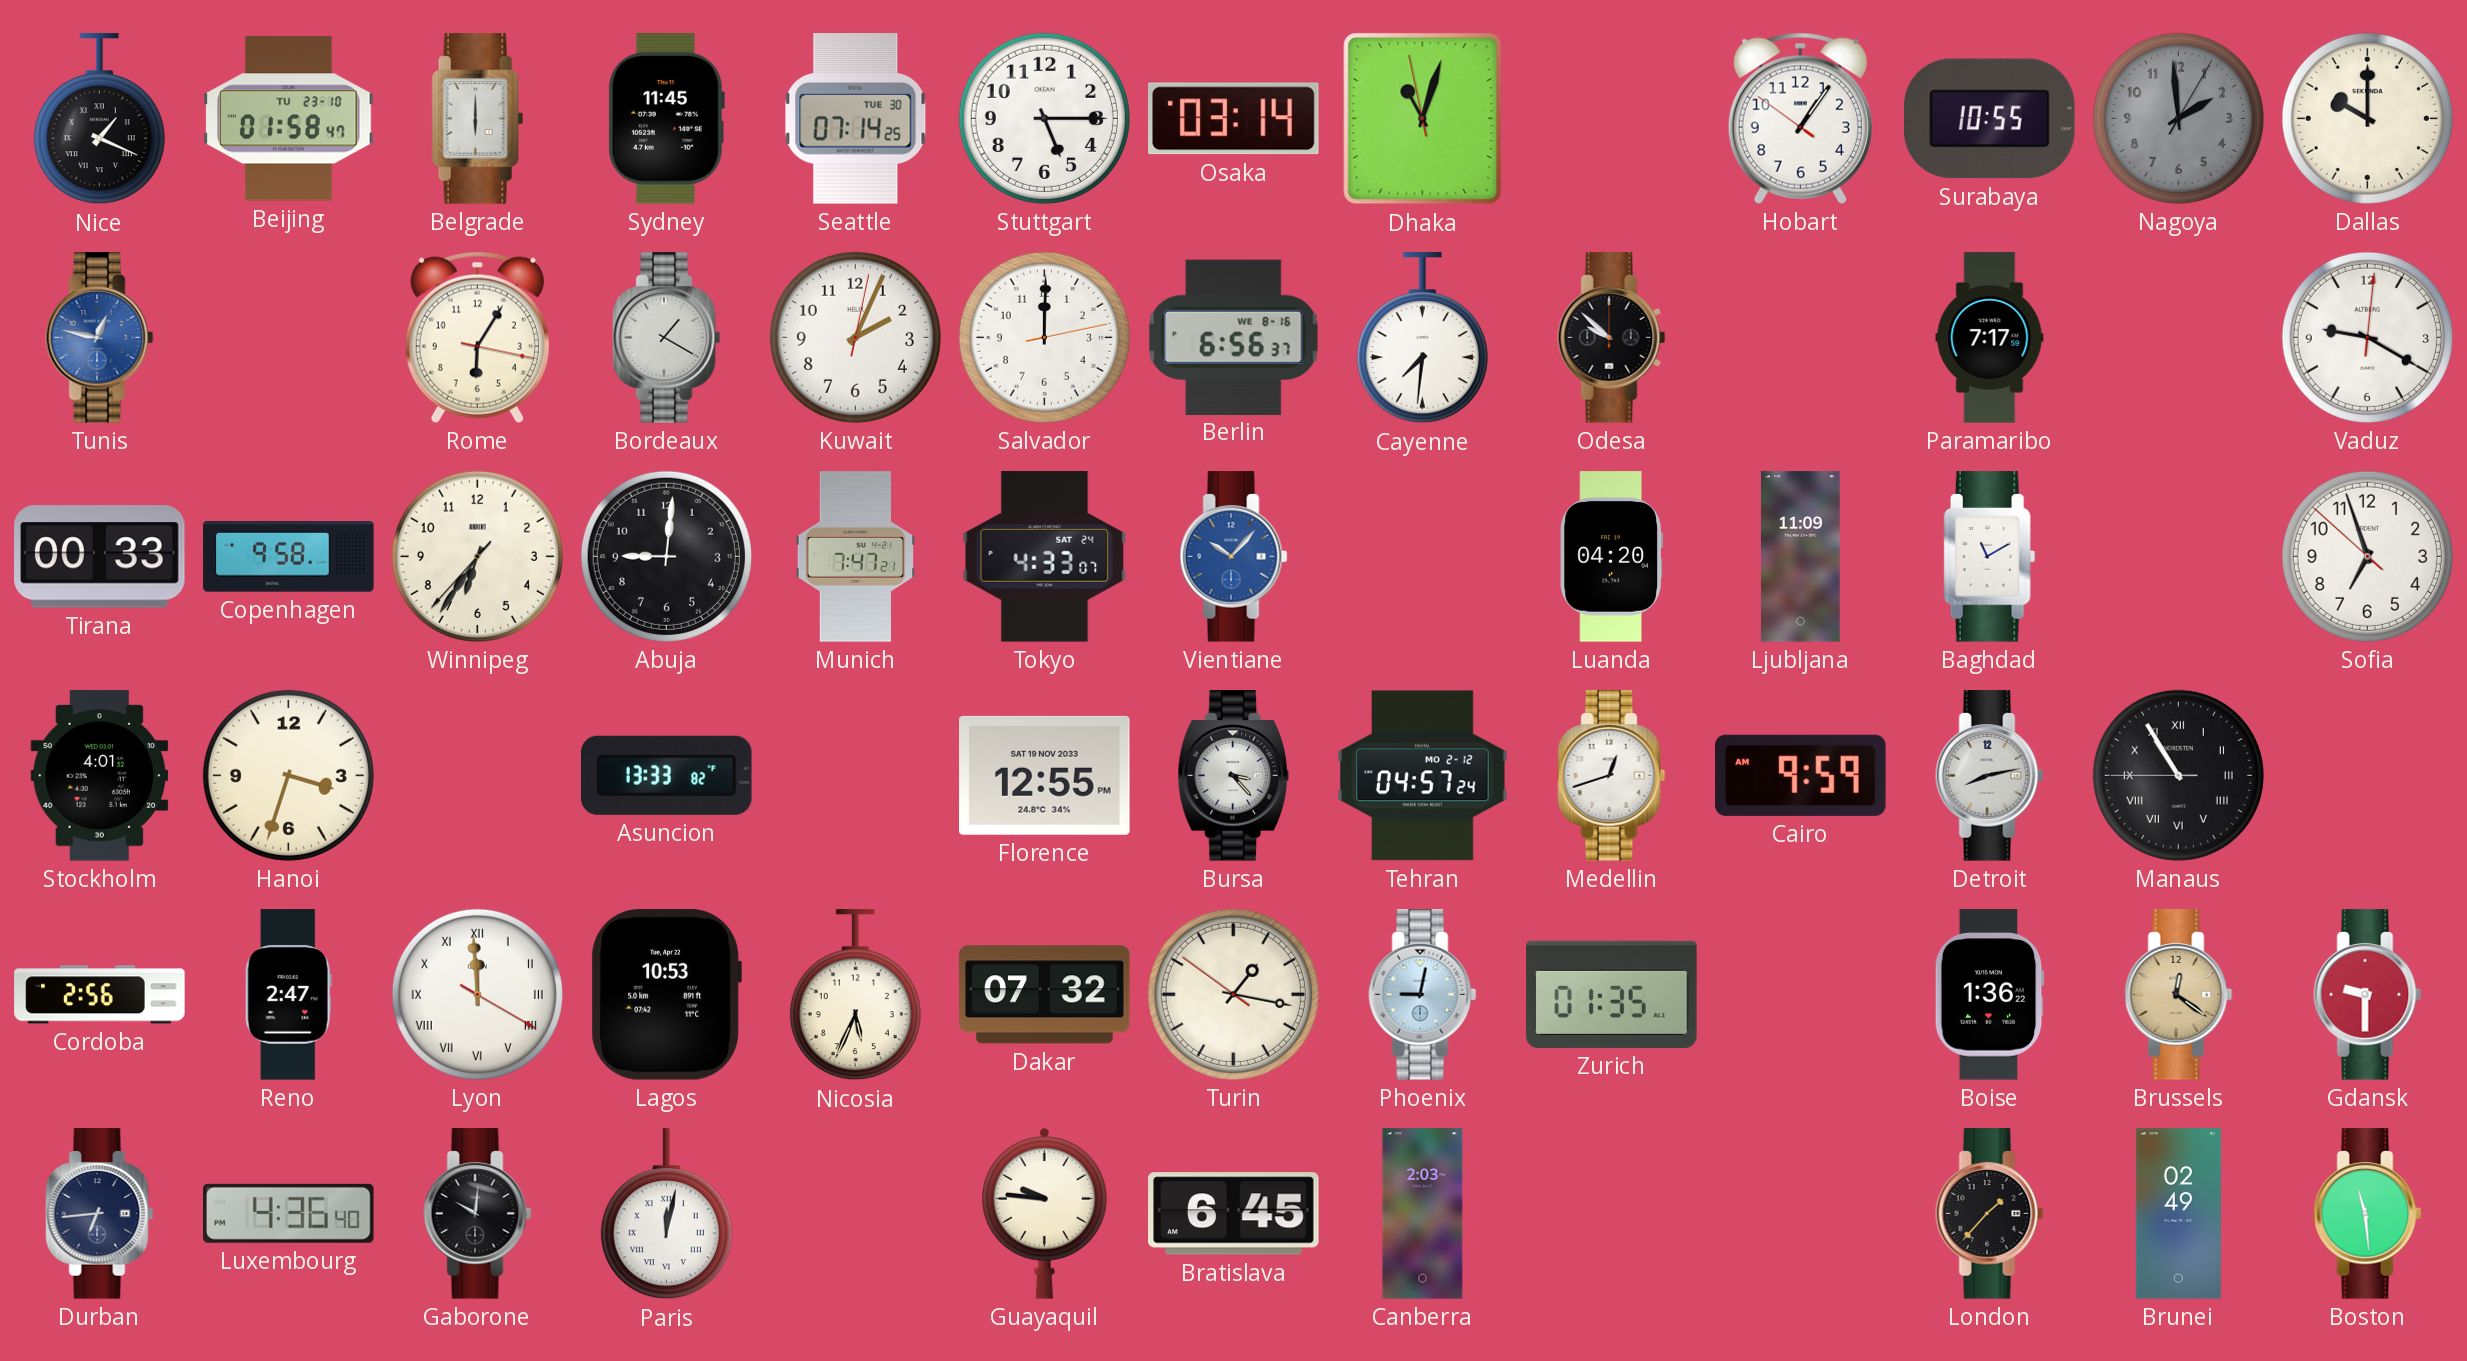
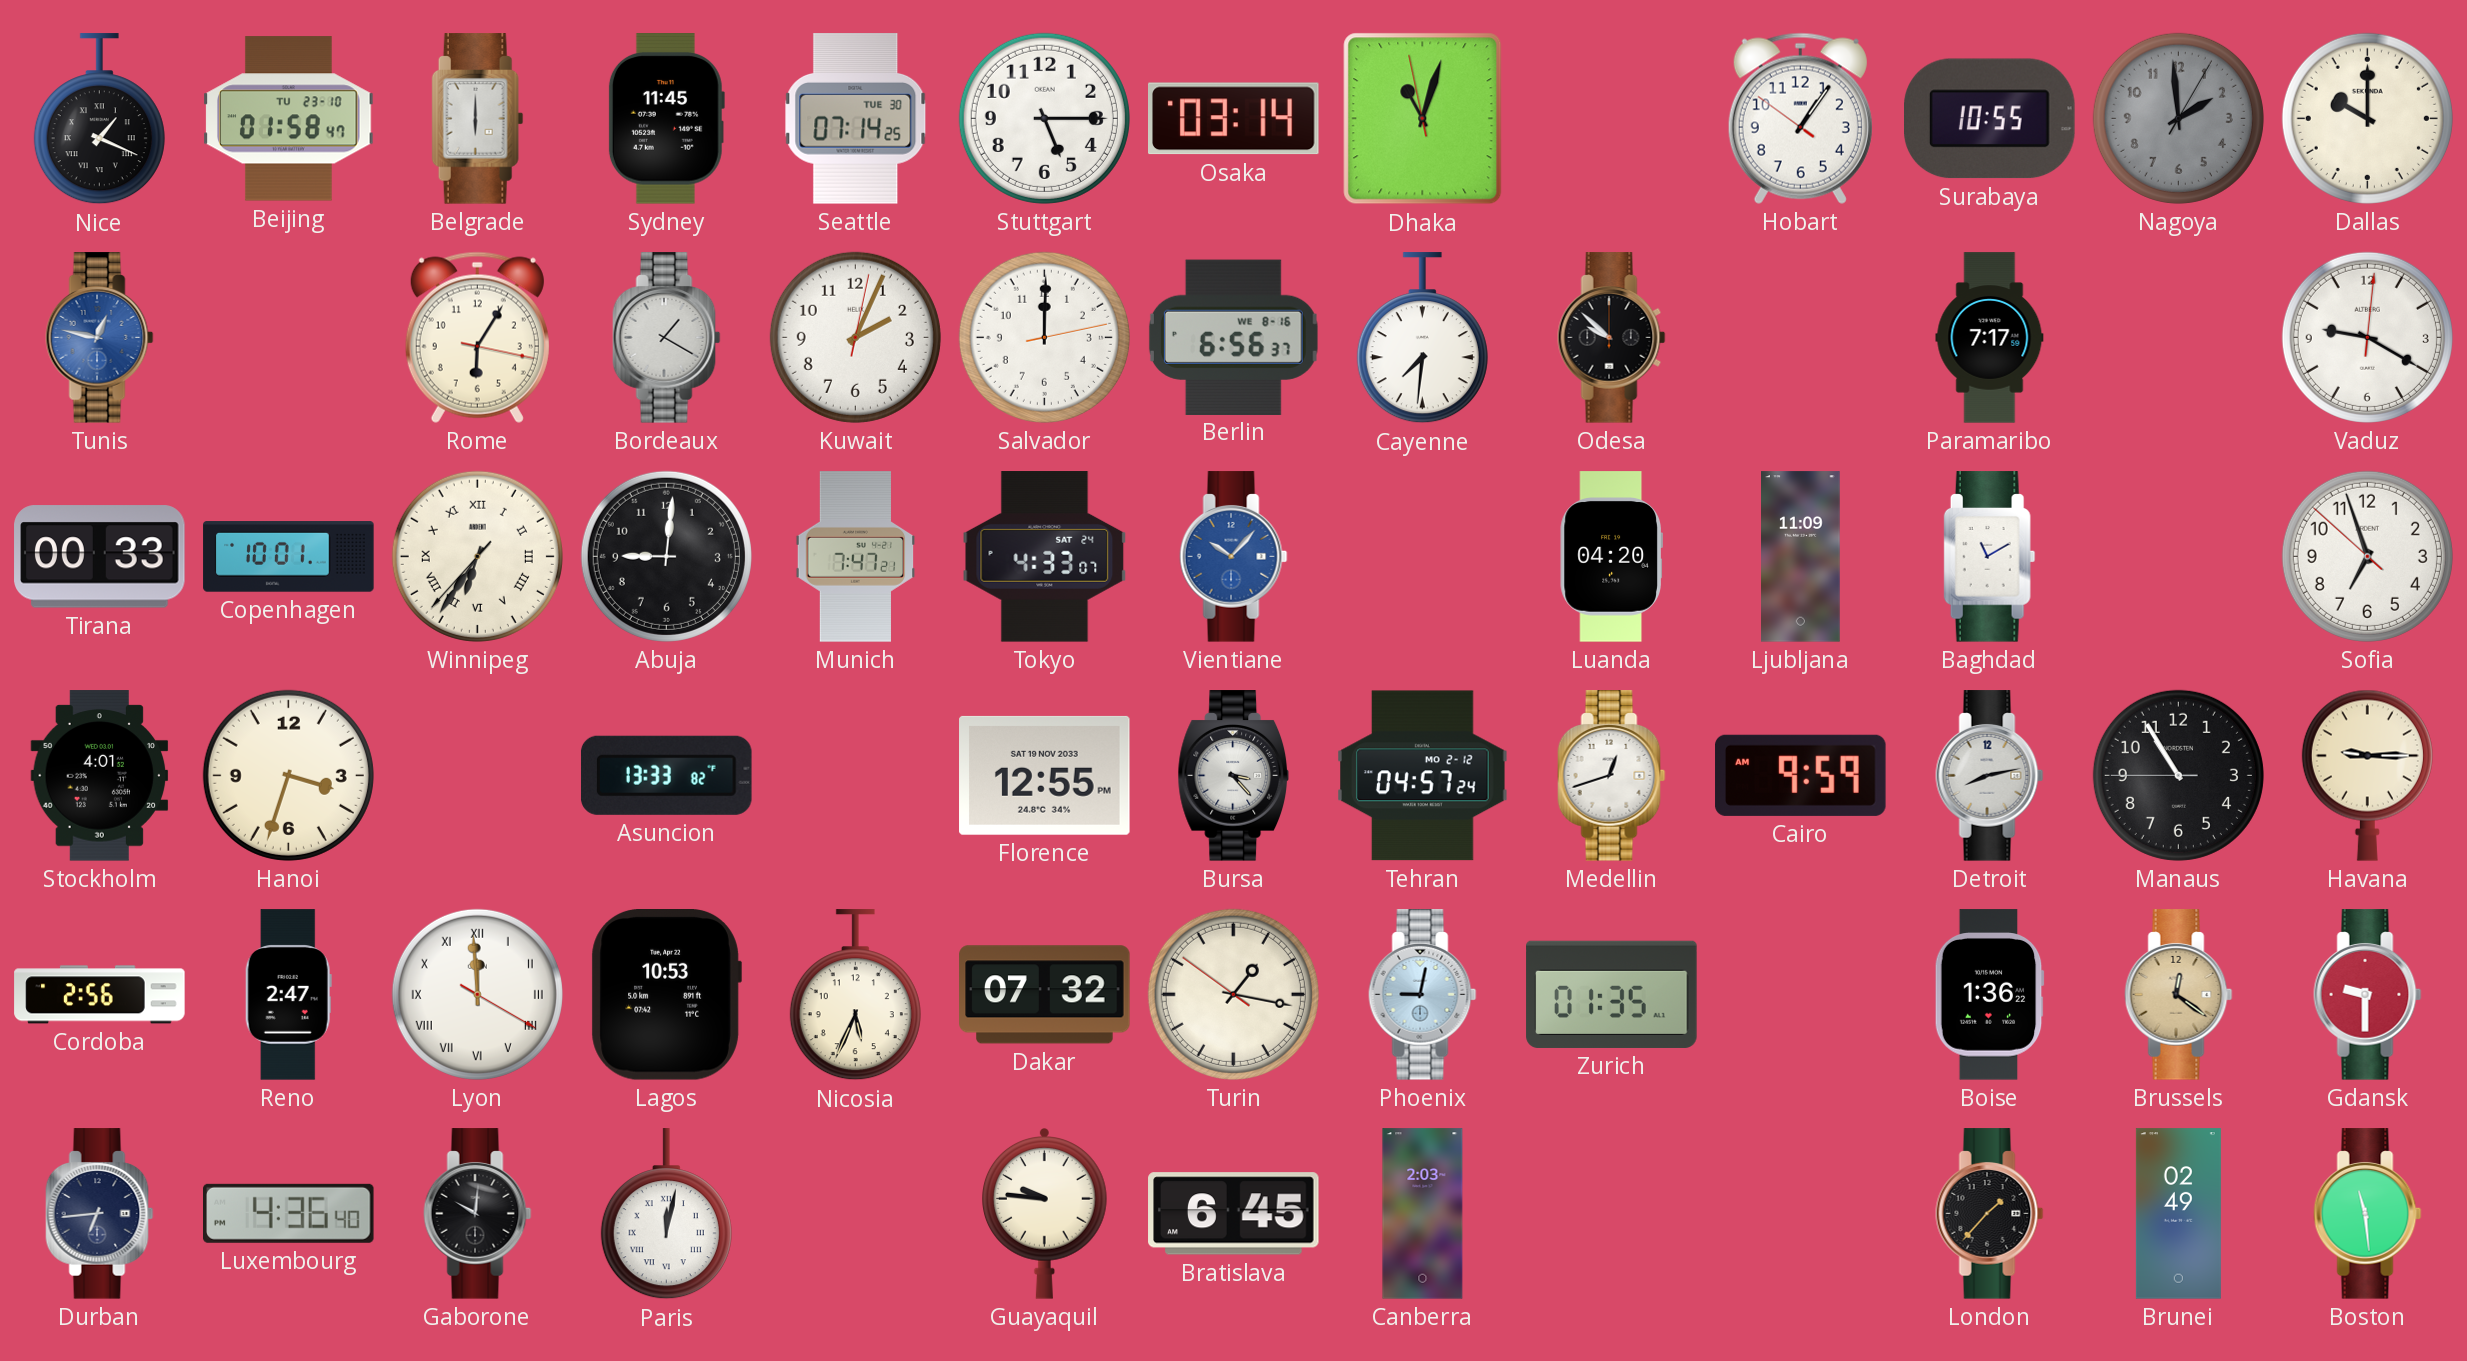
Copenhagen: 9:58 -> 10:01
Winnipeg numerals: Arabic -> Roman
Manaus numerals: Roman -> Arabic
Havana: none -> 9:15
